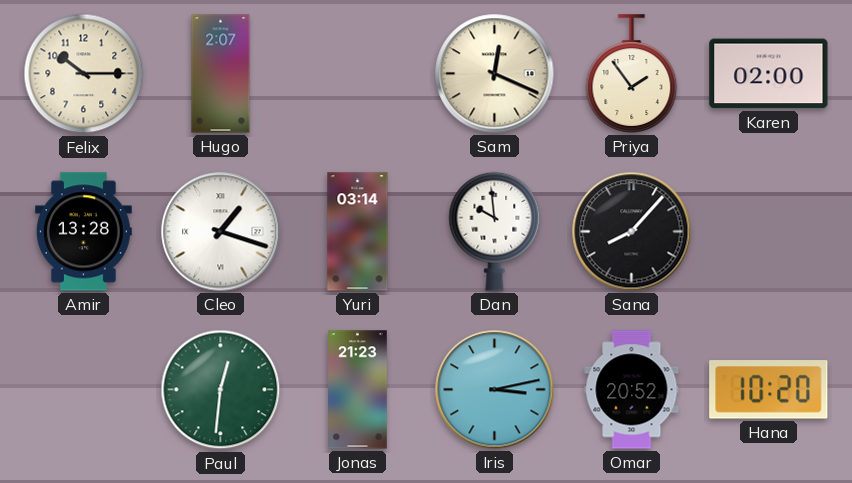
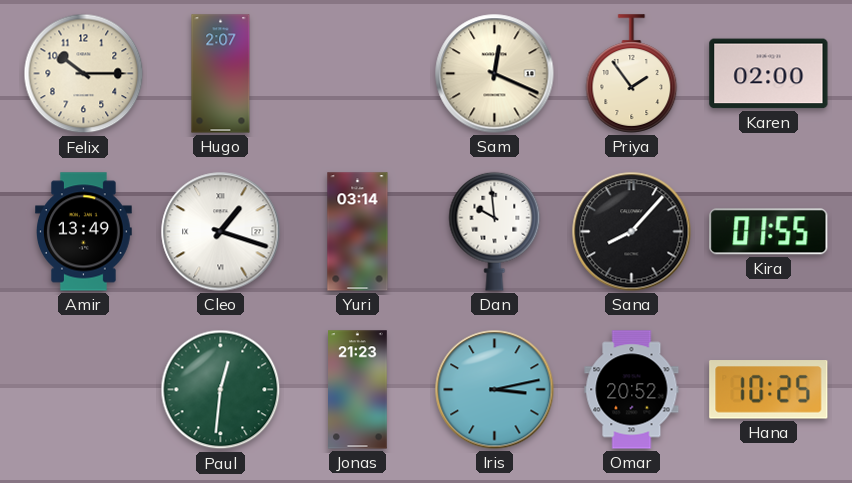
Amir: 13:28 -> 13:49
Kira: none -> 01:55
Hana: 10:20 -> 10:25
